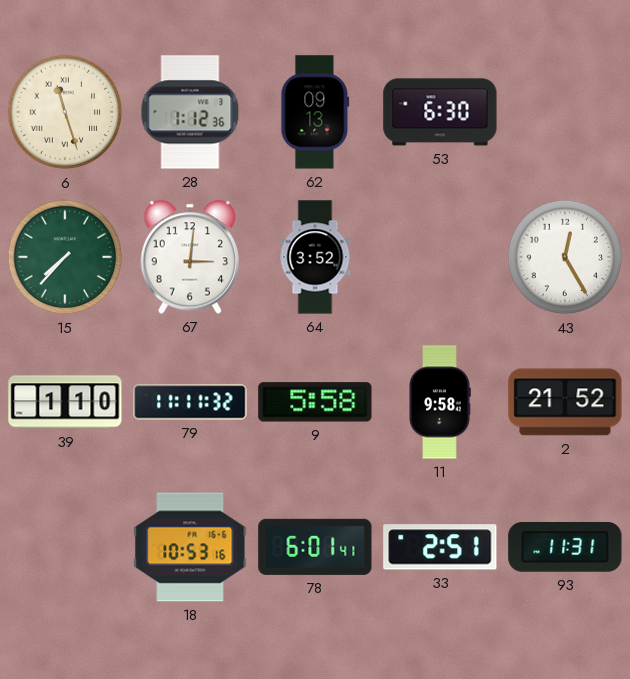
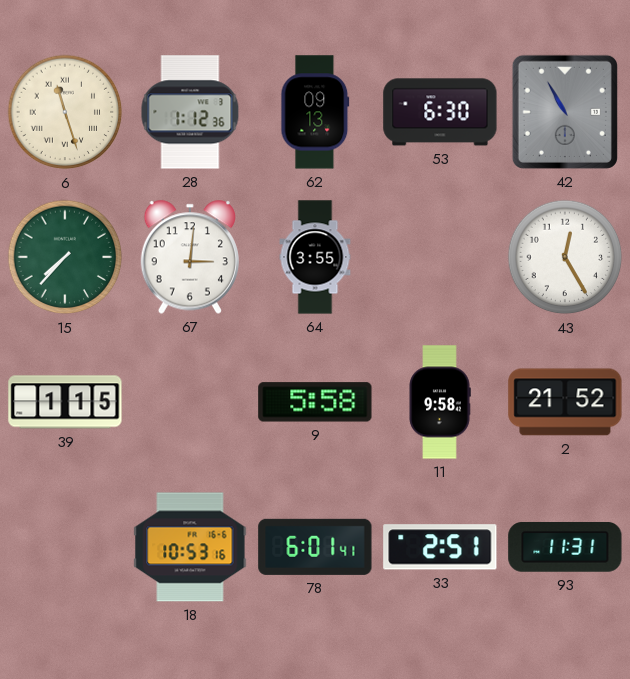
42: none -> 10:55
64: 3:52 -> 3:55
39: 1:10 -> 1:15
79: 11:11 -> none
